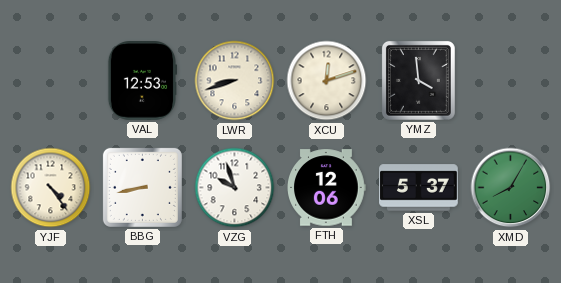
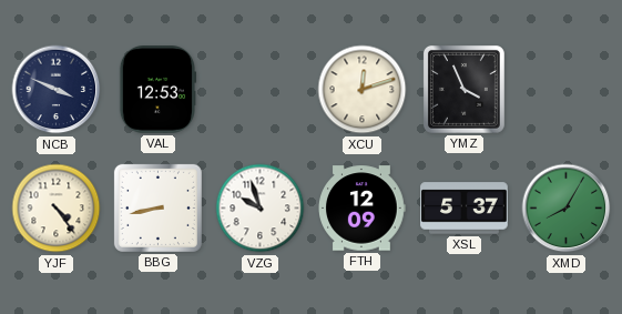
NCB: none -> 3:49
LWR: 8:42 -> none
YMZ: 3:59 -> 3:56
FTH: 12:06 -> 12:09
